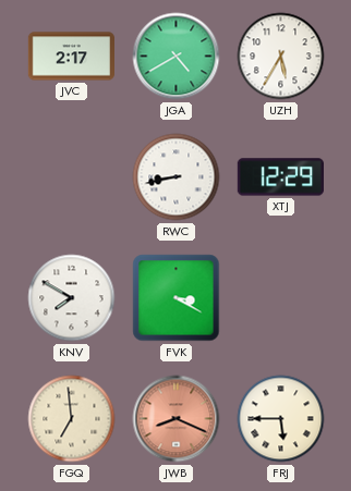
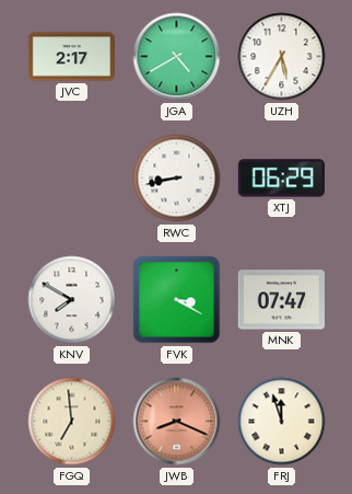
XTJ: 12:29 -> 06:29
MNK: none -> 07:47
FRJ: 5:45 -> 11:57
